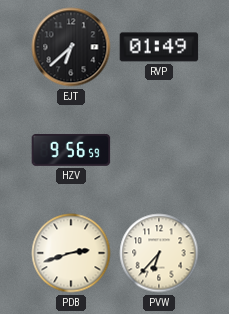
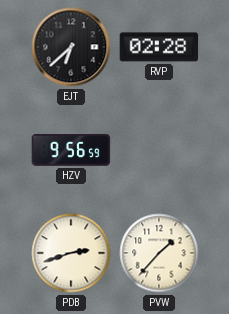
RVP: 01:49 -> 02:28
PVW: 6:37 -> 1:37
